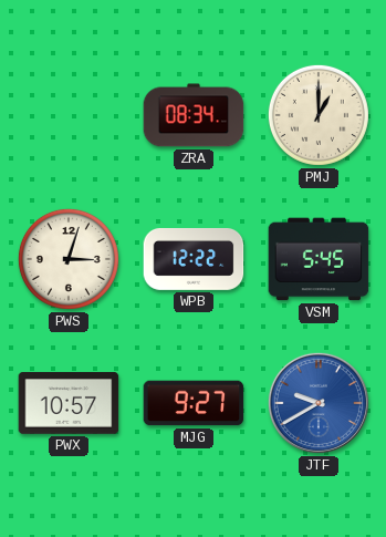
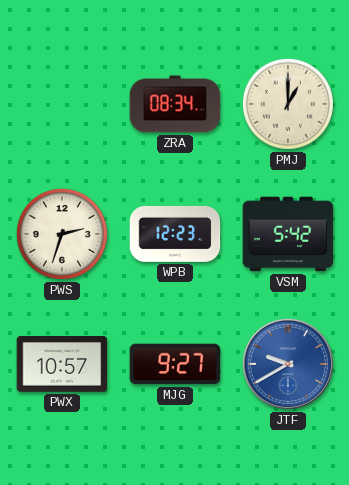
PWS: 3:03 -> 2:33
WPB: 12:22 -> 12:23
VSM: 5:45 -> 5:42
